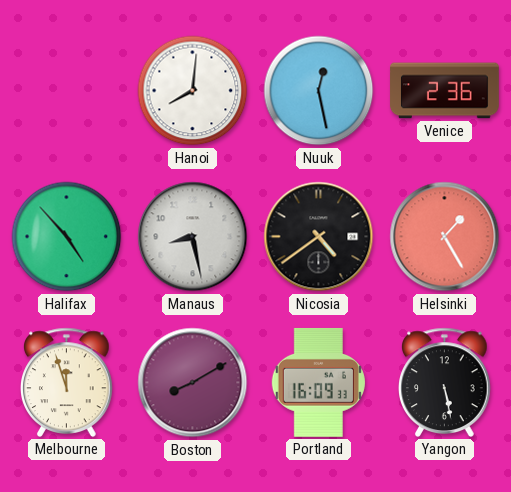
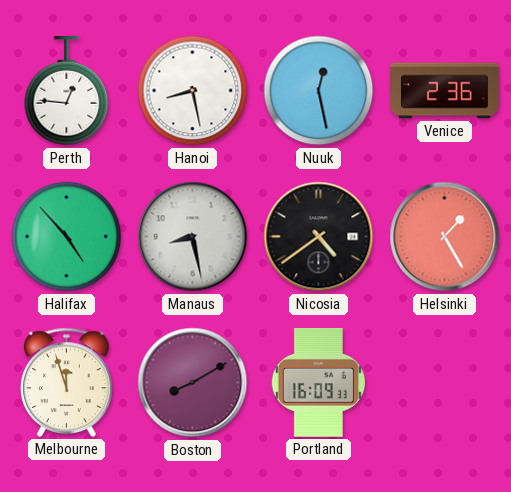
Perth: none -> 12:46
Hanoi: 8:01 -> 8:28
Yangon: 5:28 -> none
